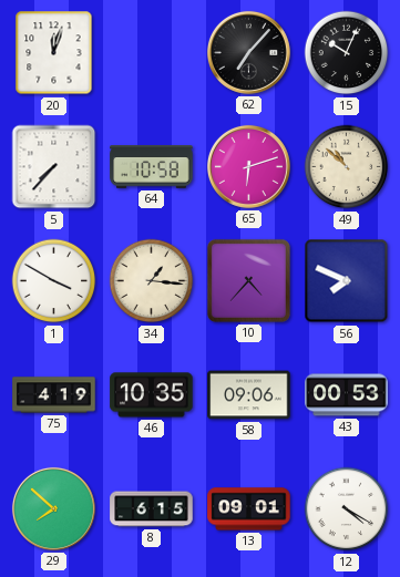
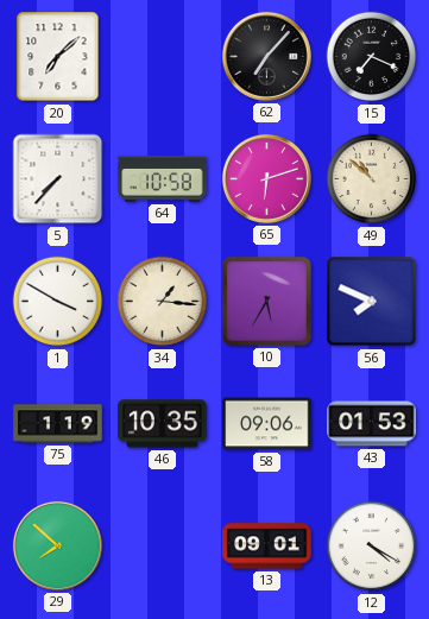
20: 12:03 -> 7:08
15: 10:04 -> 7:19
10: 4:37 -> 5:35
75: 4:19 -> 1:19
43: 00:53 -> 01:53
8: 6:15 -> none
